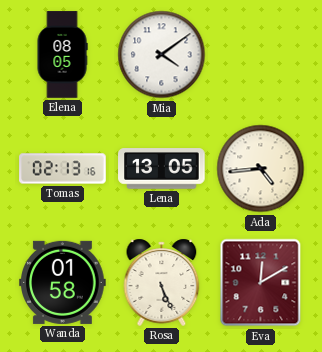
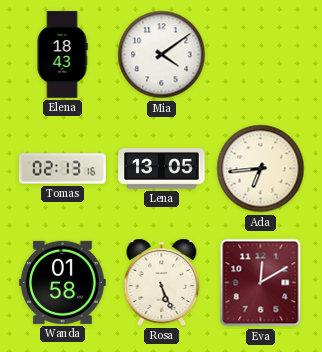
Elena: 08:05 -> 18:43
Ada: 4:44 -> 6:44
